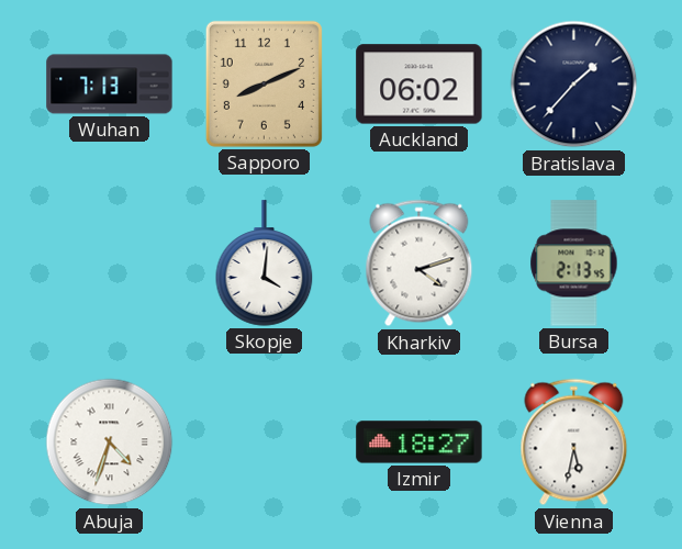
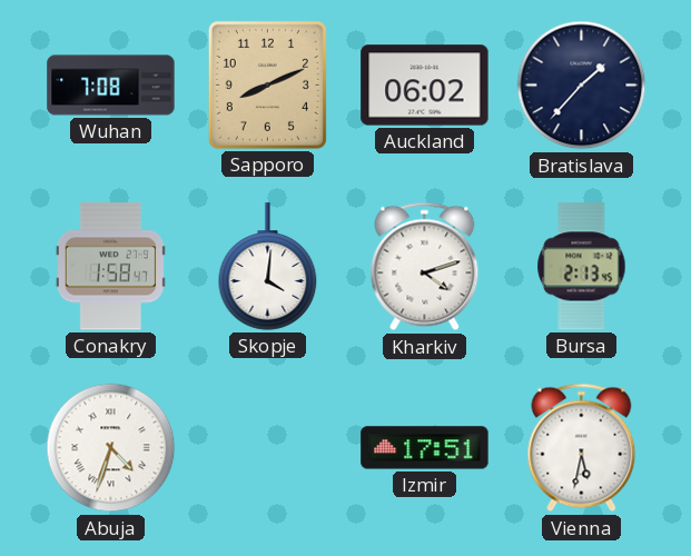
Wuhan: 7:13 -> 7:08
Conakry: none -> 1:58
Izmir: 18:27 -> 17:51
